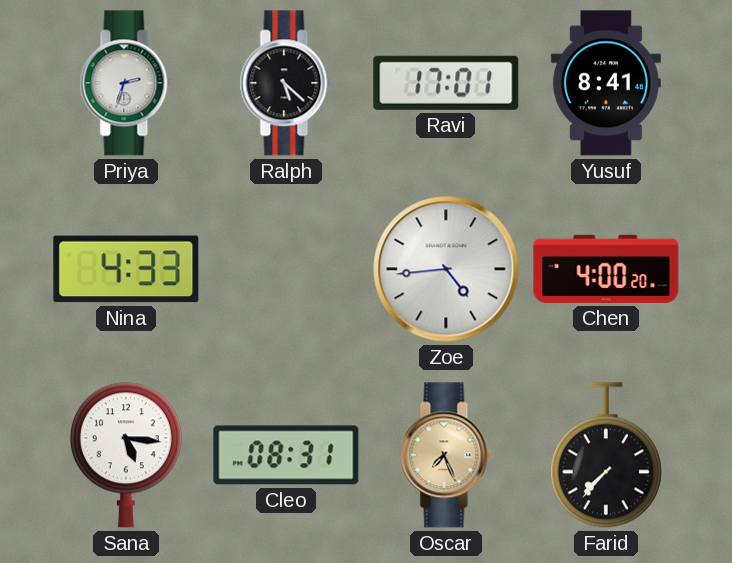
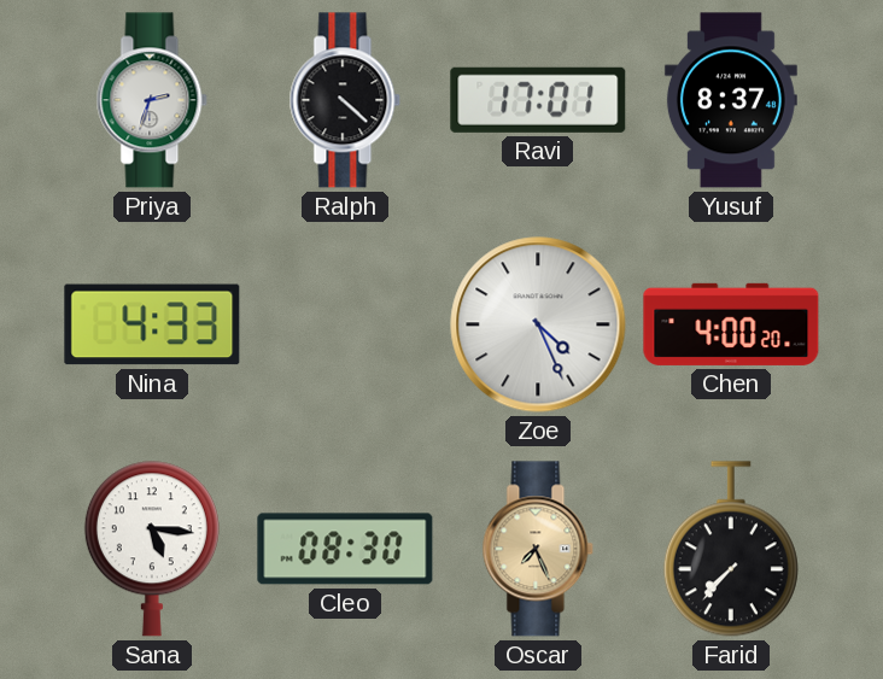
Ralph: 5:22 -> 4:22
Yusuf: 8:41 -> 8:37
Zoe: 4:44 -> 4:26
Cleo: 08:31 -> 08:30
